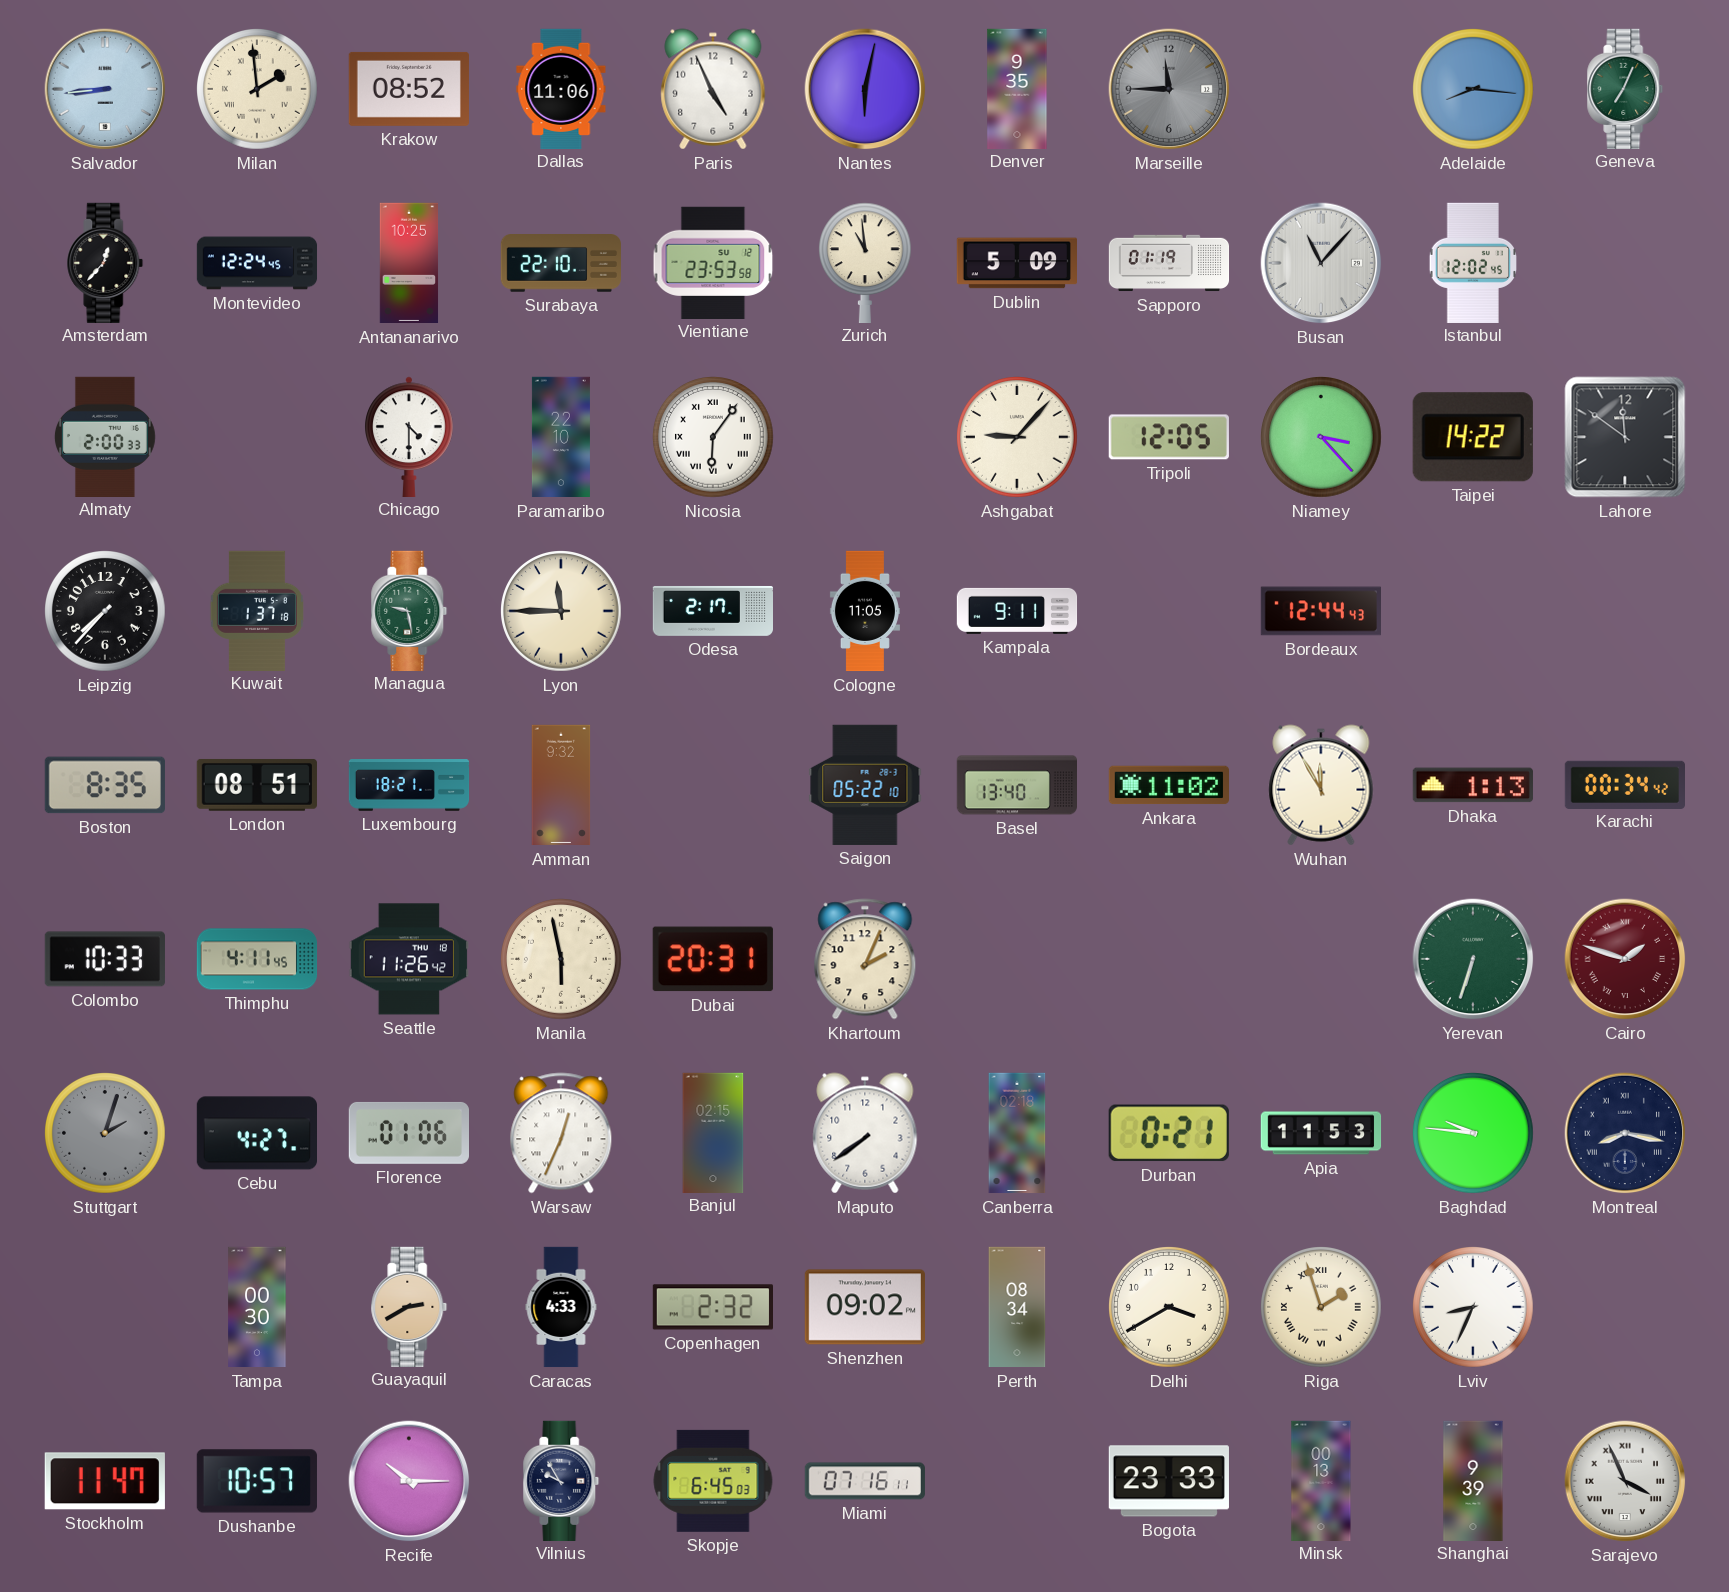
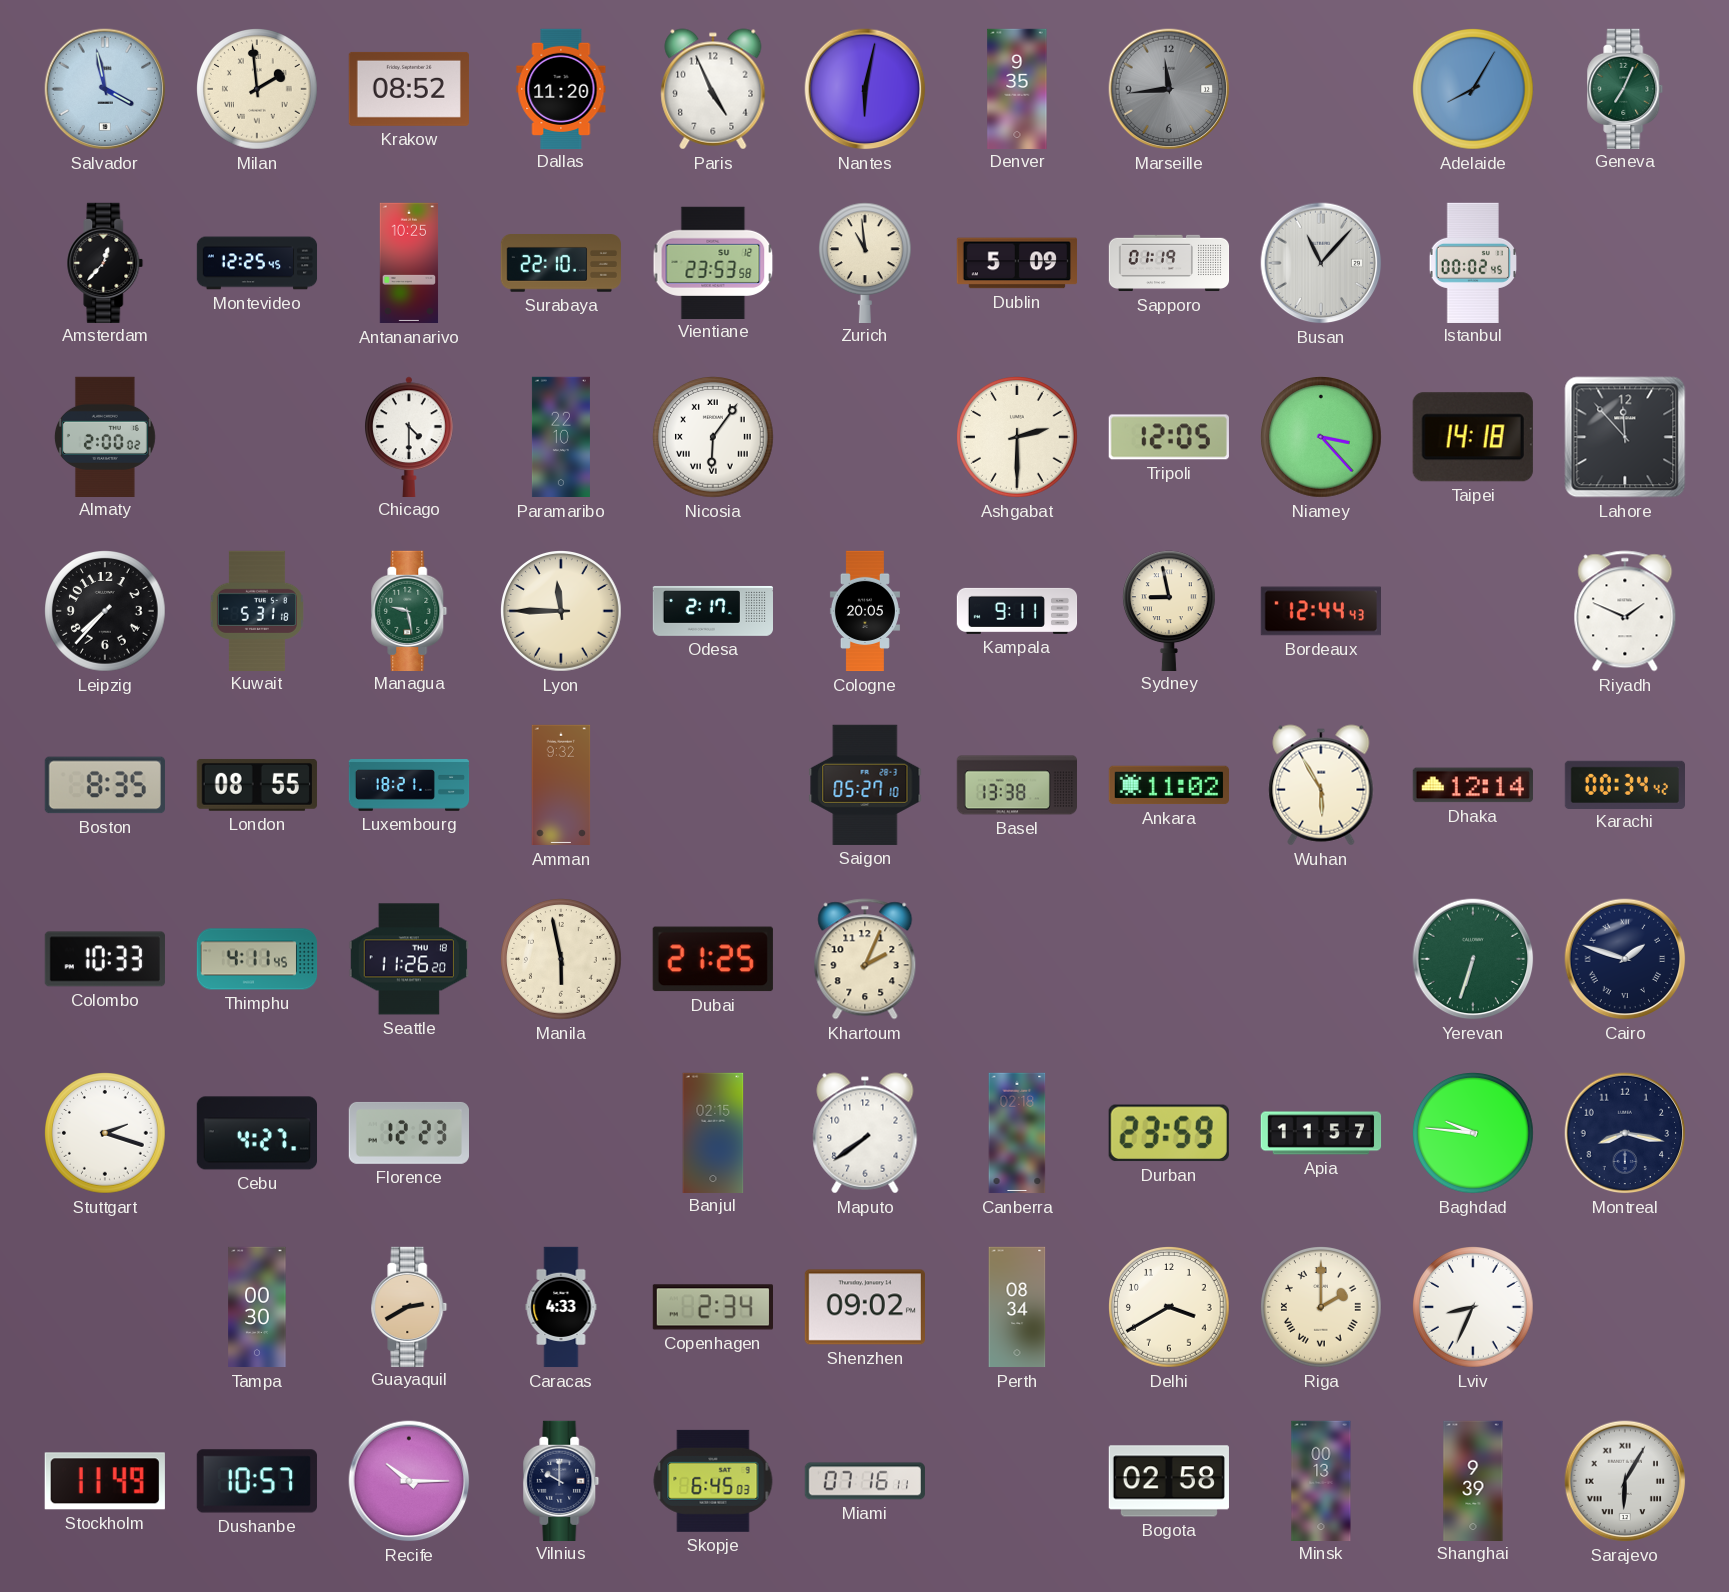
Salvador: 8:44 -> 3:58
Dallas: 11:06 -> 11:20
Marseille: 11:45 -> 11:44
Adelaide: 8:16 -> 8:05
Montevideo: 12:24 -> 12:25
Istanbul: 12:02 -> 00:02
Almaty: 2:00:33 -> 2:00:02
Ashgabat: 9:07 -> 2:30
Taipei: 14:22 -> 14:18
Lahore: 11:51 -> 11:53
Kuwait: 1:37 -> 5:31
Cologne: 11:05 -> 20:05
Sydney: none -> 8:58
Riyadh: none -> 1:49
London: 08:51 -> 08:55
Saigon: 05:22 -> 05:27
Basel: 13:40 -> 13:38
Wuhan: 11:55 -> 5:55
Dhaka: 1:13 -> 12:14
Seattle: 11:26:42 -> 11:26:20
Dubai: 20:31 -> 21:25
Cairo dial: burgundy -> navy
Stuttgart: 2:03 -> 2:18
Stuttgart dial: grey -> white
Florence: 01:06 -> 12:23
Warsaw: 12:34 -> none
Durban: 0:21 -> 23:59
Apia: 11:53 -> 11:57
Montreal numerals: Roman -> Arabic
Copenhagen: 2:32 -> 2:34
Riga: 1:57 -> 2:00
Stockholm: 11:47 -> 11:49
Vilnius: 9:55 -> 10:00
Bogota: 23:33 -> 02:58
Sarajevo: 3:56 -> 6:05
